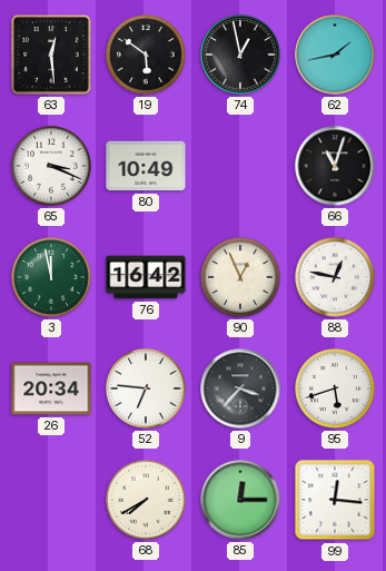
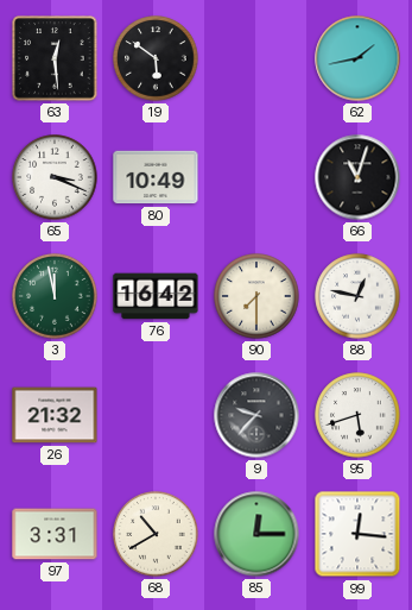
74: 12:58 -> none
90: 12:56 -> 7:30
26: 20:34 -> 21:32
52: 6:46 -> none
9: 3:37 -> 9:37
97: none -> 3:31
68: 7:40 -> 10:40
